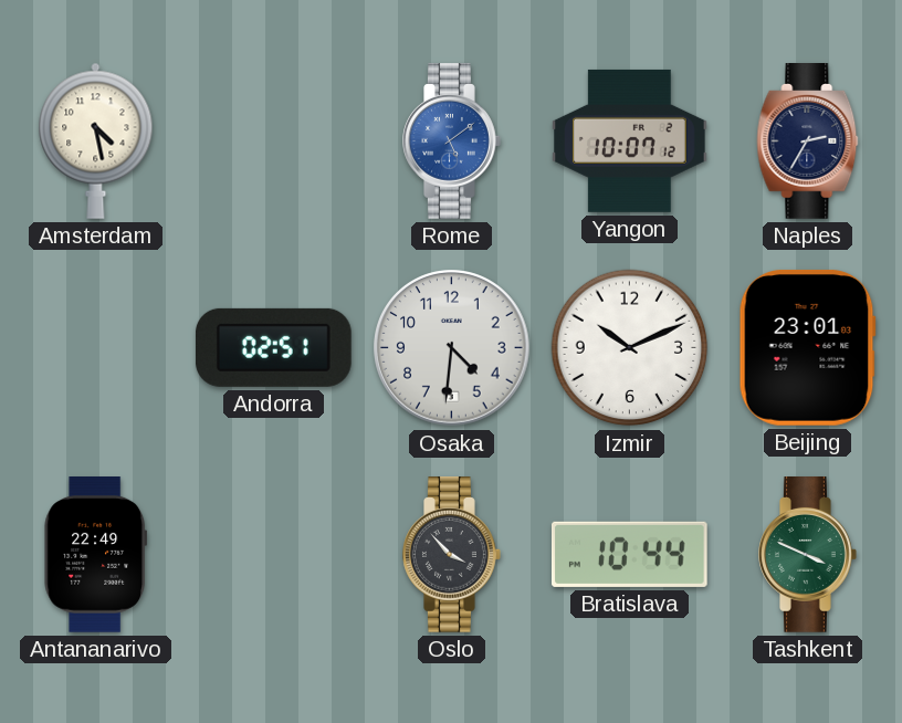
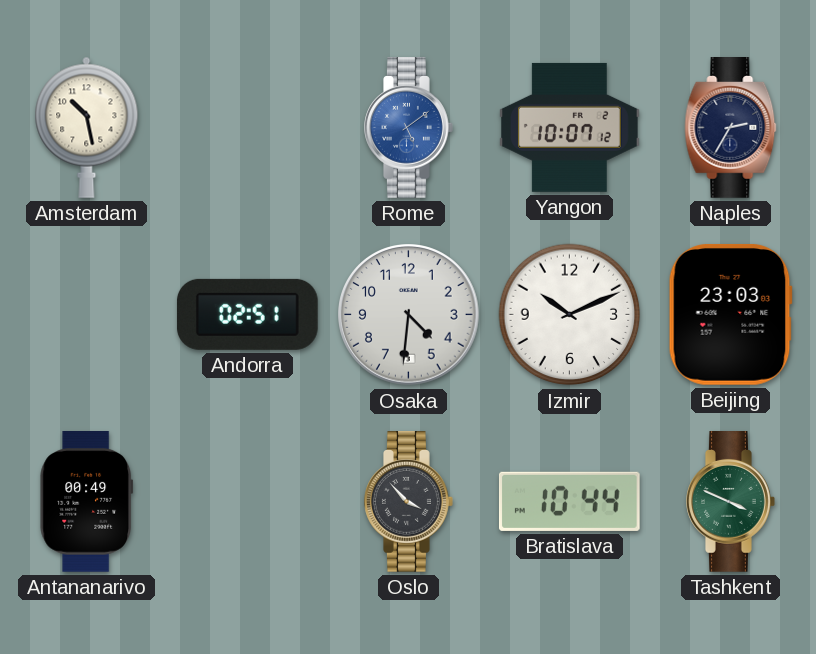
Amsterdam: 4:28 -> 10:28
Beijing: 23:01 -> 23:03
Antananarivo: 22:49 -> 00:49
